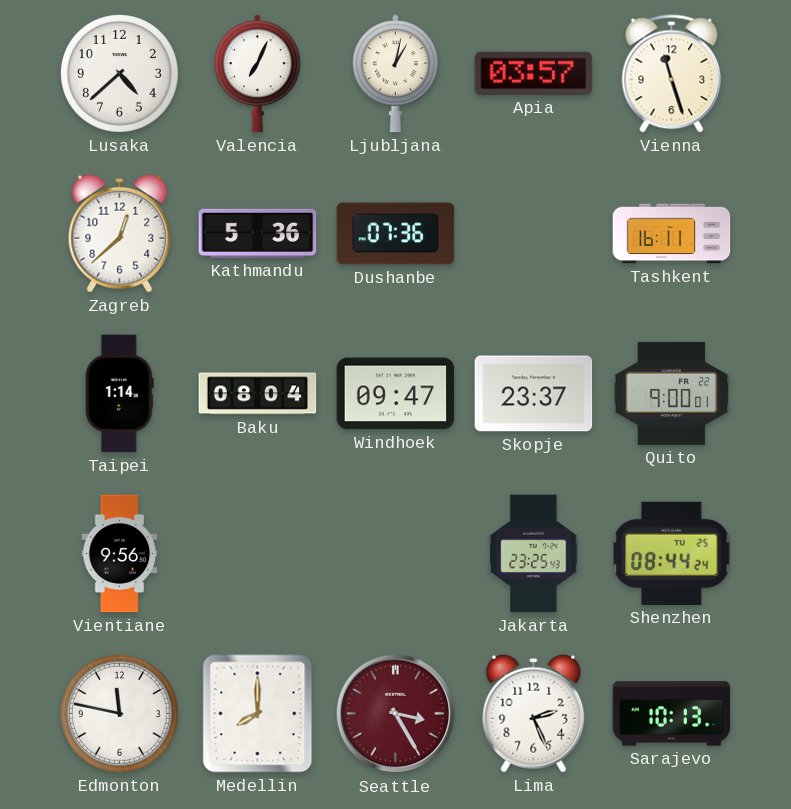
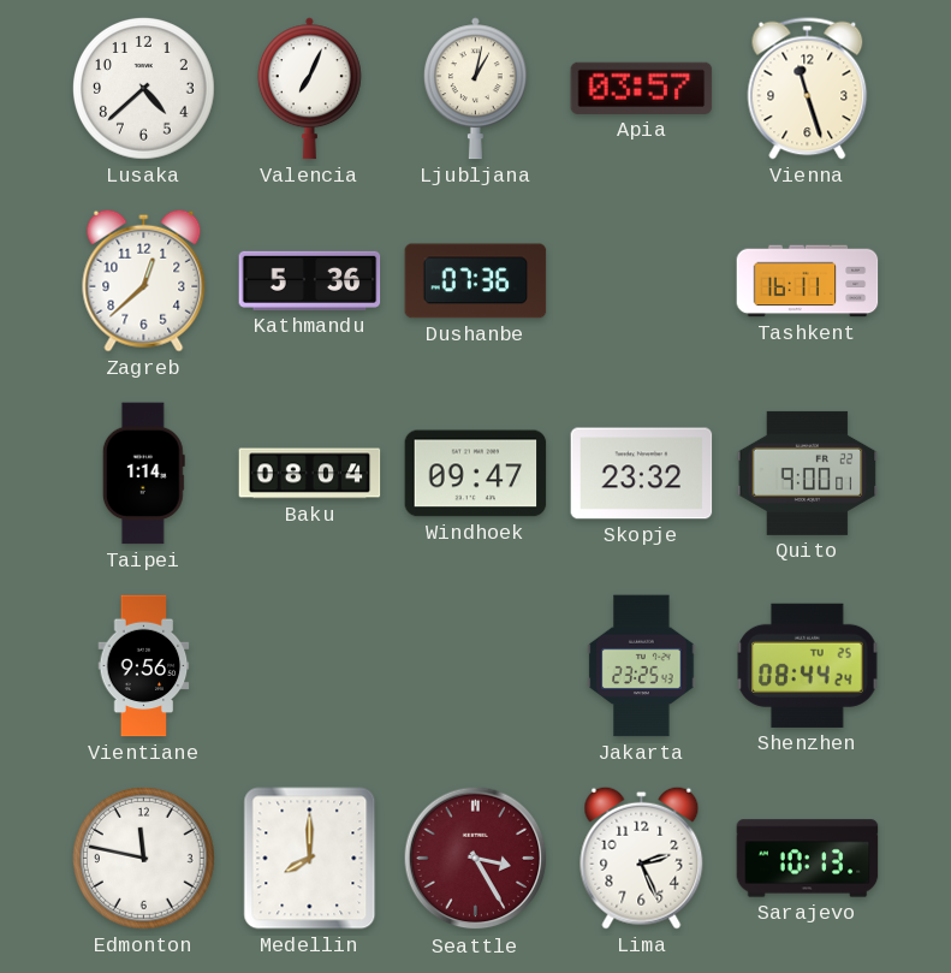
Skopje: 23:37 -> 23:32
